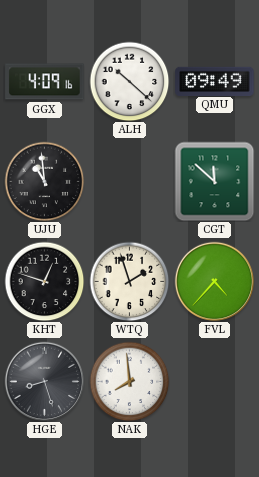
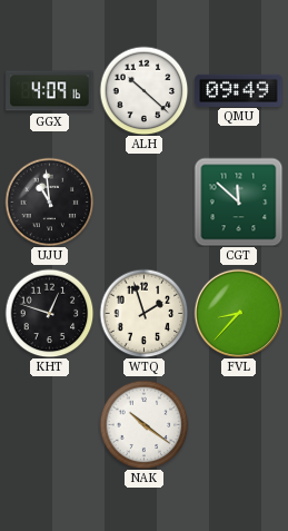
FVL: 4:37 -> 8:37
HGE: 8:27 -> none
NAK: 7:59 -> 10:21
